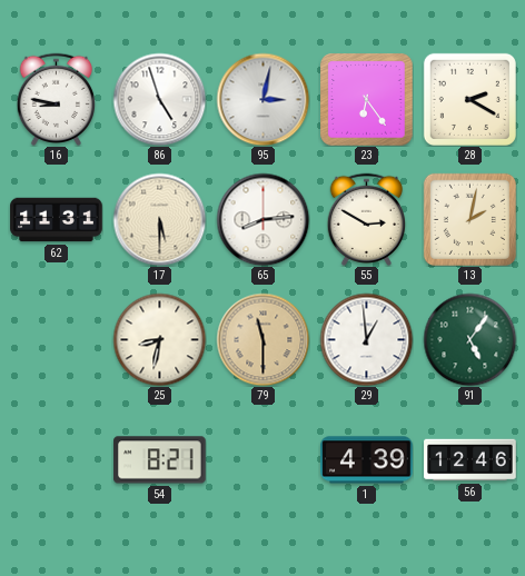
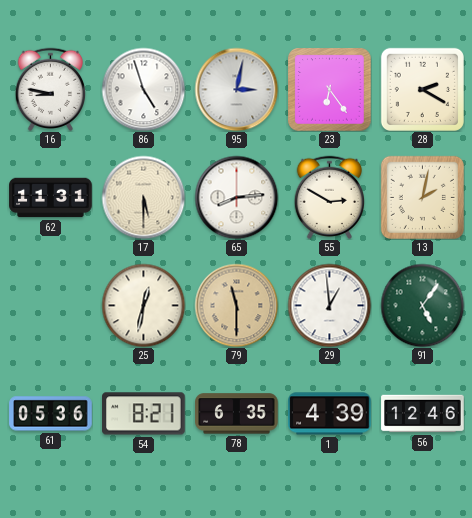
25: 8:32 -> 12:32
61: none -> 05:36
78: none -> 6:35
